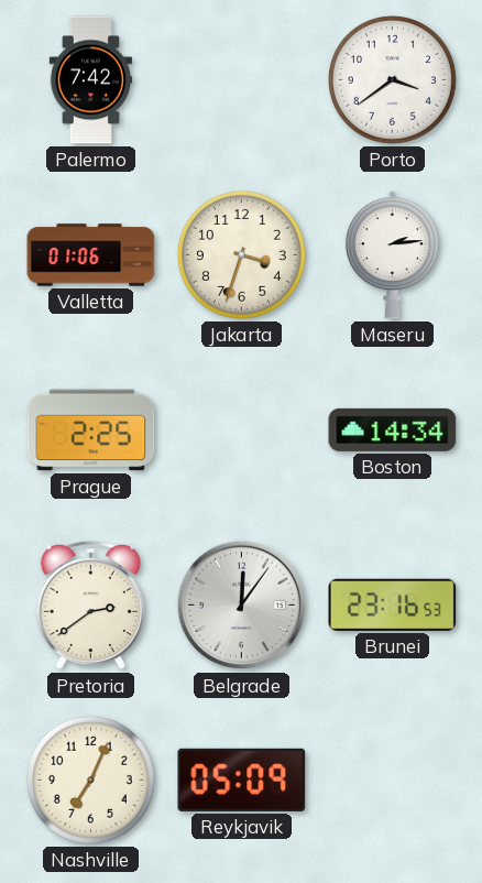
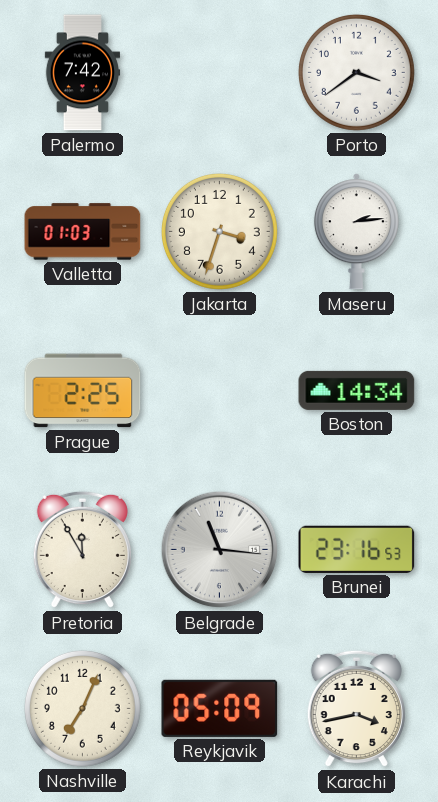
Valletta: 01:06 -> 01:03
Pretoria: 2:39 -> 11:55
Belgrade: 12:06 -> 11:16
Karachi: none -> 3:43
